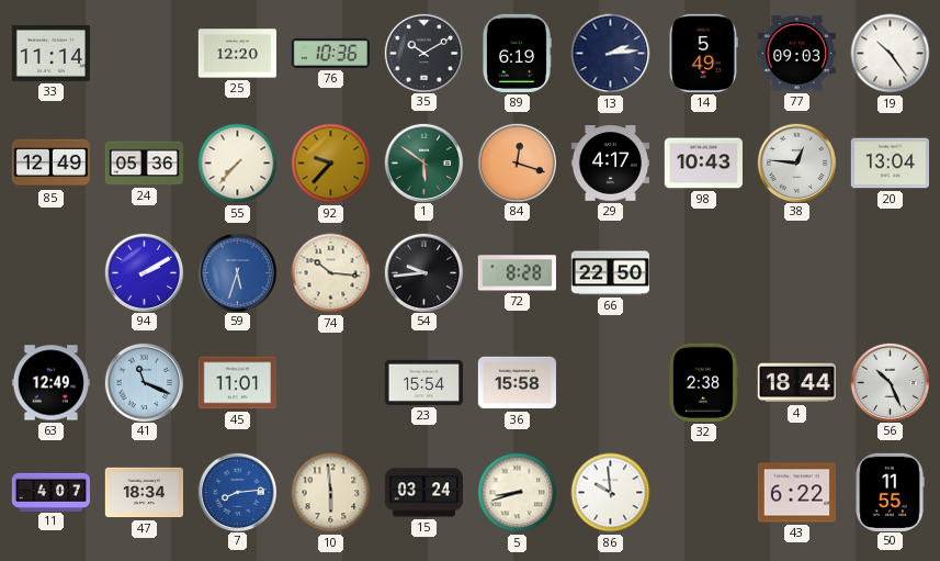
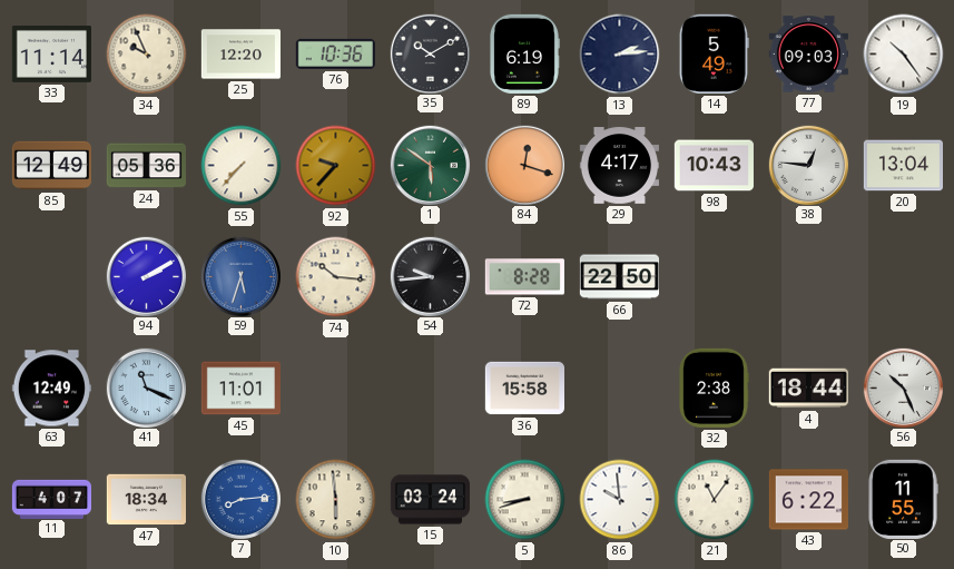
34: none -> 9:56
23: 15:54 -> none
21: none -> 11:06
